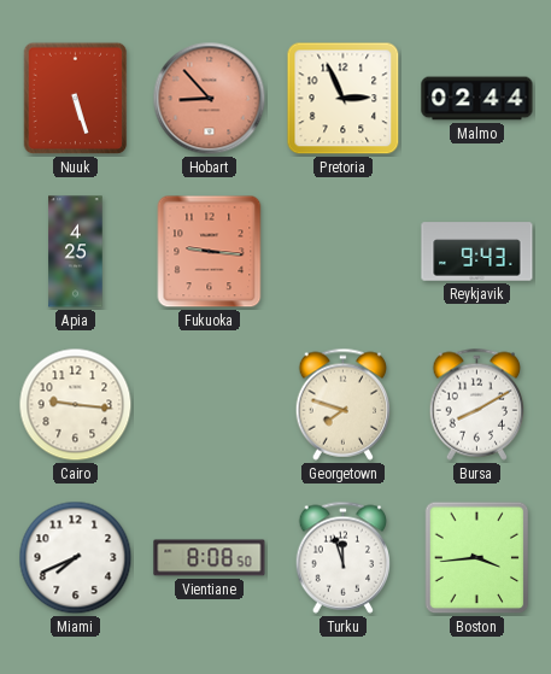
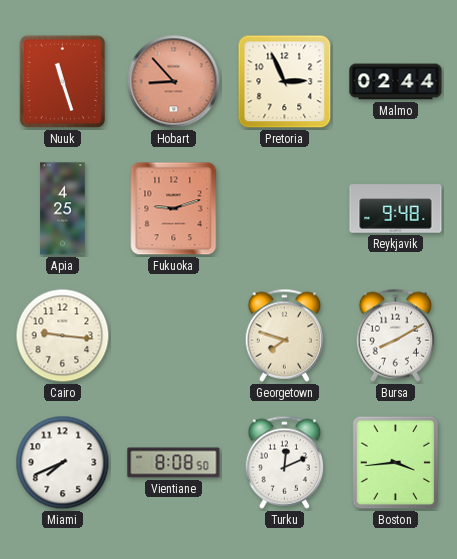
Nuuk: 5:27 -> 11:27
Fukuoka: 9:16 -> 9:12
Reykjavik: 9:43 -> 9:48
Turku: 11:57 -> 12:11
